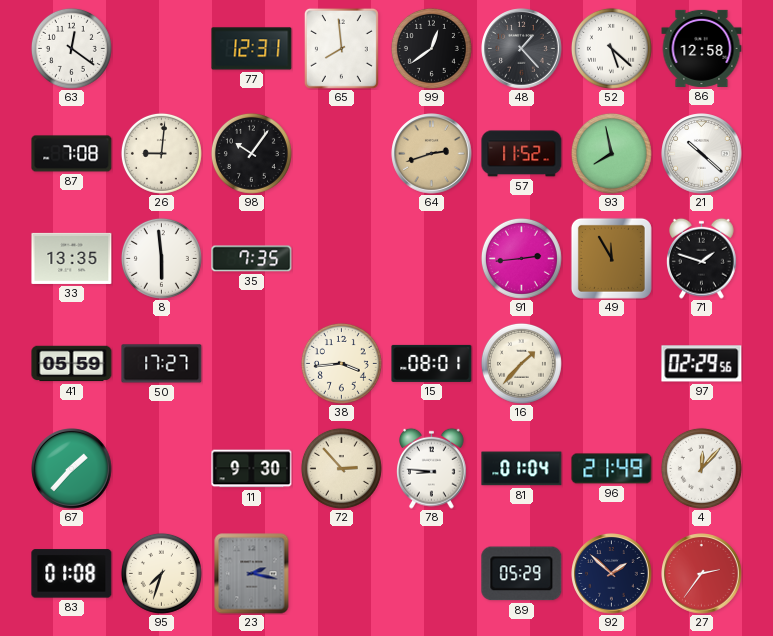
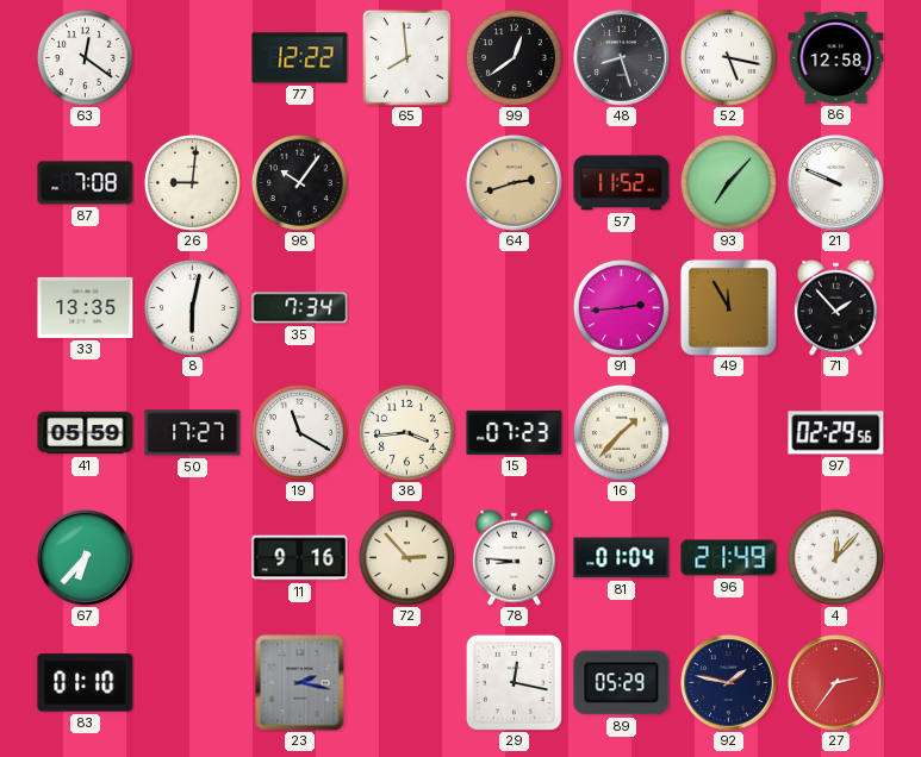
77: 12:31 -> 12:22
48: 1:23 -> 8:27
52: 5:22 -> 5:17
93: 7:58 -> 7:07
21: 10:22 -> 9:49
8: 5:59 -> 6:02
35: 7:35 -> 7:34
71: 1:48 -> 1:53
19: none -> 11:20
15: 08:01 -> 07:23
67: 1:37 -> 6:37
11: 9:30 -> 9:16
83: 01:08 -> 01:10
95: 7:33 -> none
29: none -> 12:17
92: 1:52 -> 1:47
